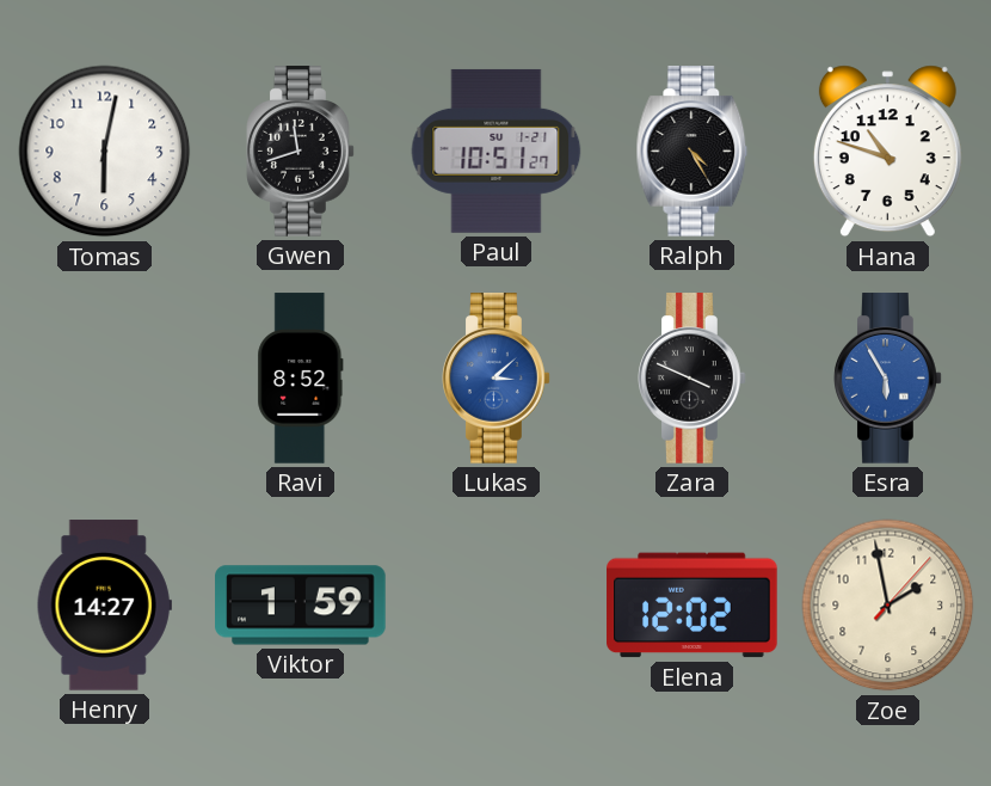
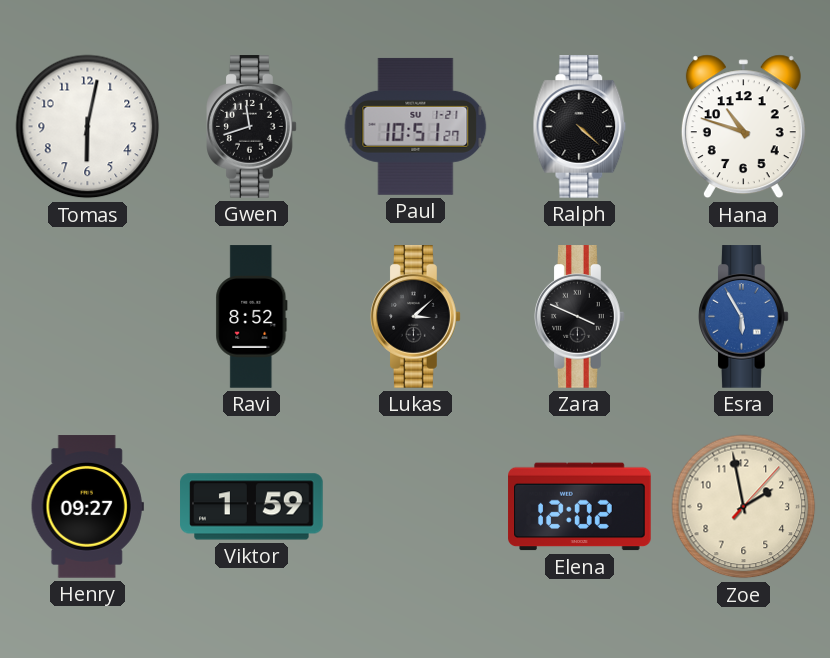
Ralph: 4:25 -> 4:22
Lukas dial: blue -> black
Henry: 14:27 -> 09:27
